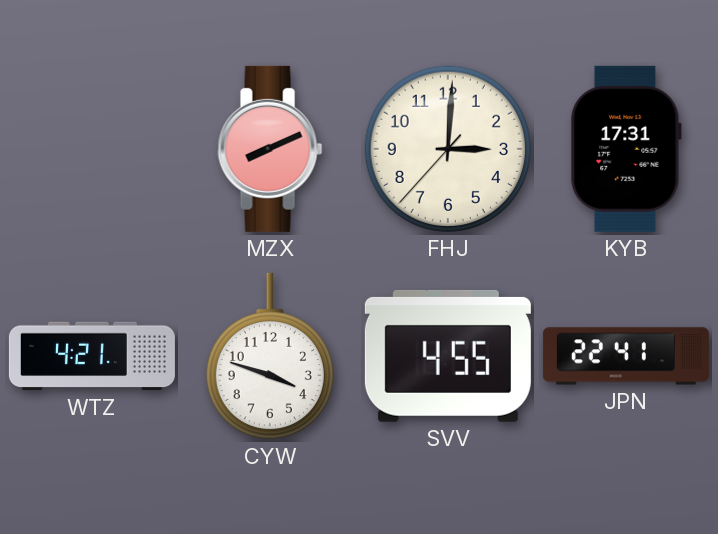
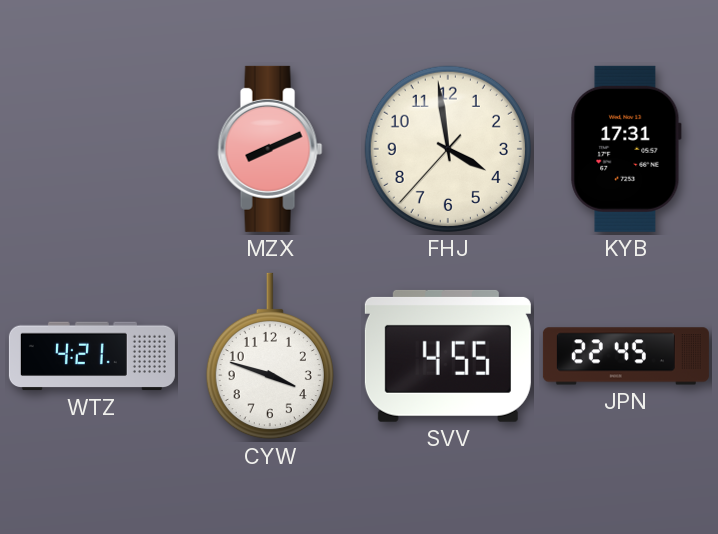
FHJ: 3:00 -> 3:58
JPN: 22:41 -> 22:45
